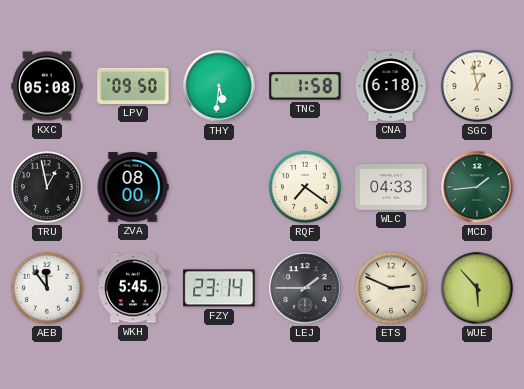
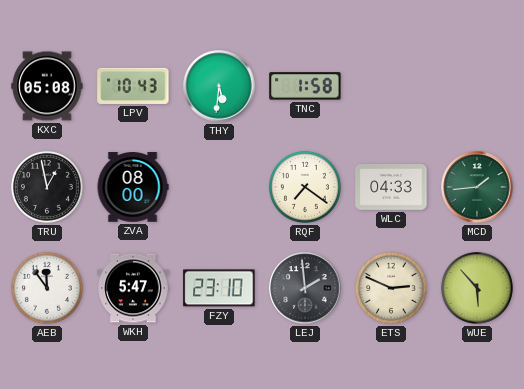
LPV: 09:50 -> 10:43
CNA: 6:18 -> none
SGC: 12:58 -> none
WKH: 5:45 -> 5:47
FZY: 23:14 -> 23:10
LEJ: 1:45 -> 1:59
